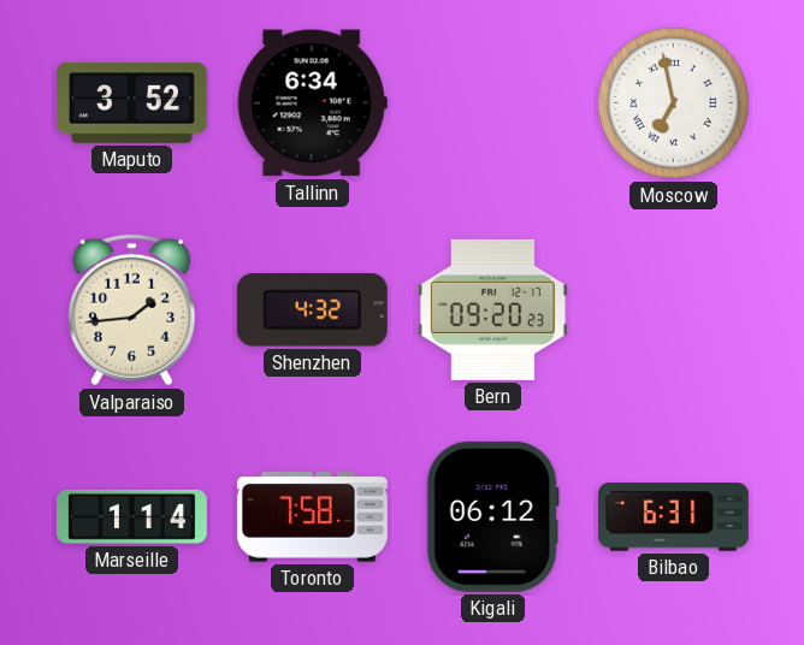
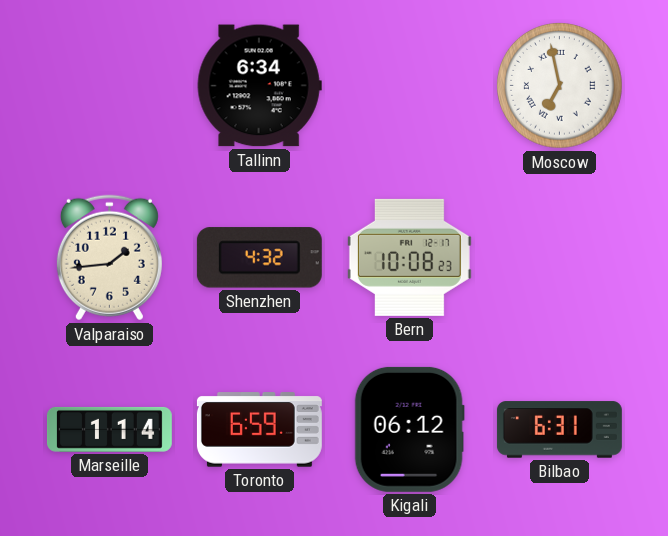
Maputo: 3:52 -> none
Bern: 09:20 -> 10:08
Toronto: 7:58 -> 6:59
